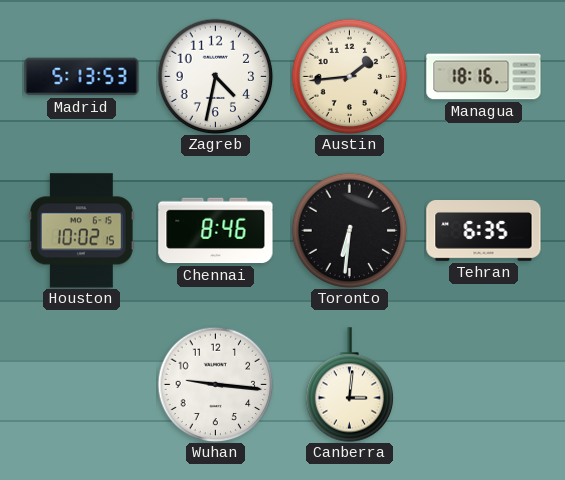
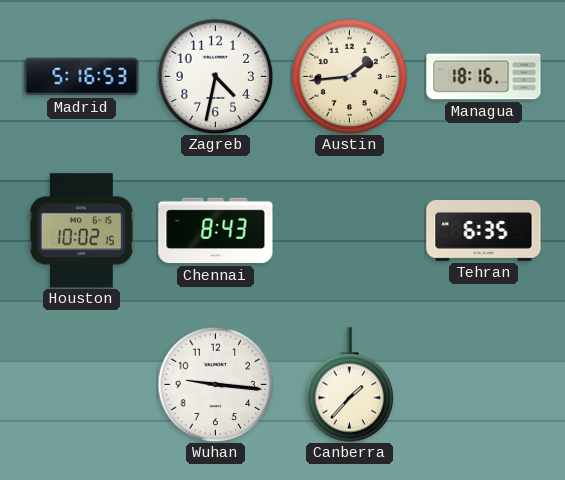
Madrid: 5:13 -> 5:16
Chennai: 8:46 -> 8:43
Toronto: 6:31 -> none
Canberra: 3:01 -> 1:37
